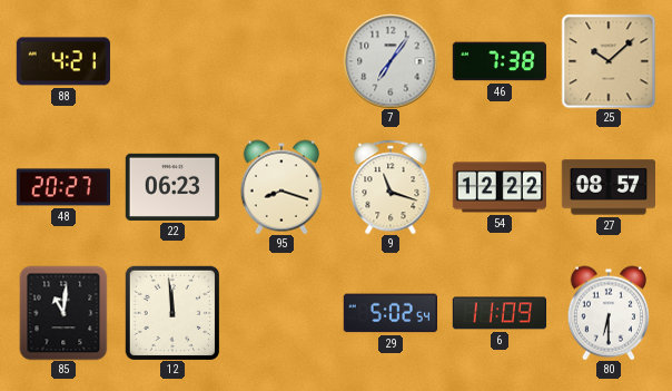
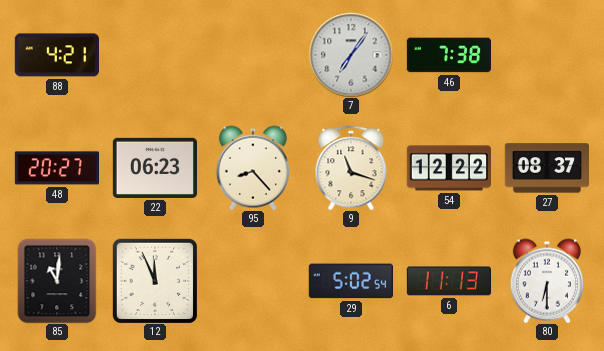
25: 10:08 -> none
95: 8:18 -> 8:23
27: 08:57 -> 08:37
12: 11:59 -> 11:56
6: 11:09 -> 11:13
